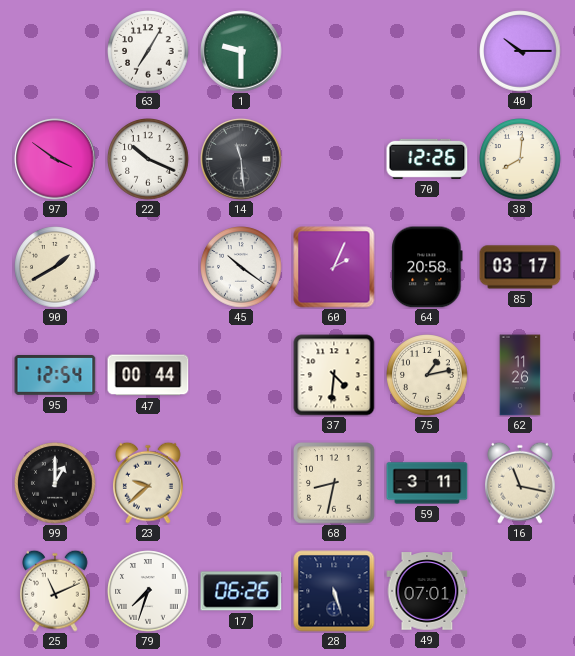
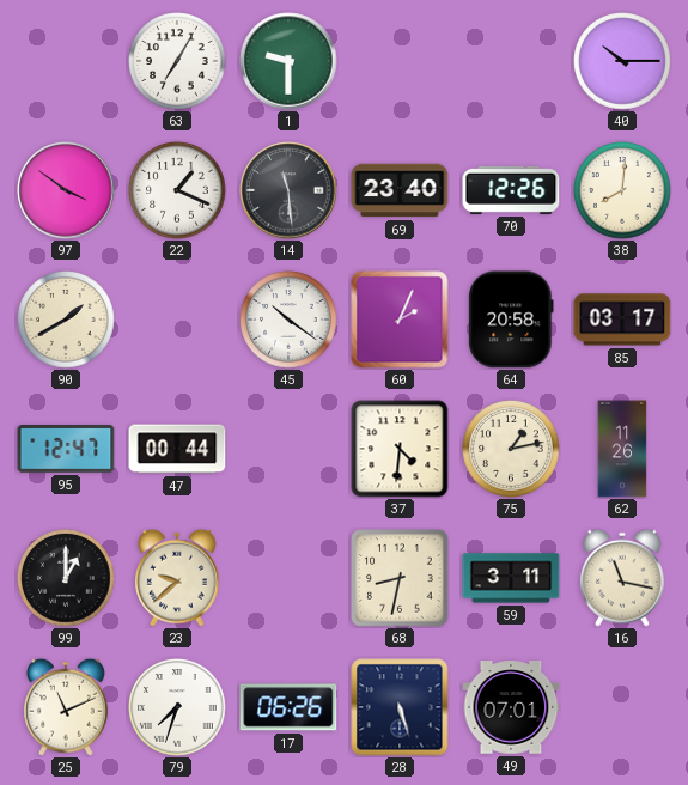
22: 10:19 -> 1:19
69: none -> 23:40
95: 12:54 -> 12:47
